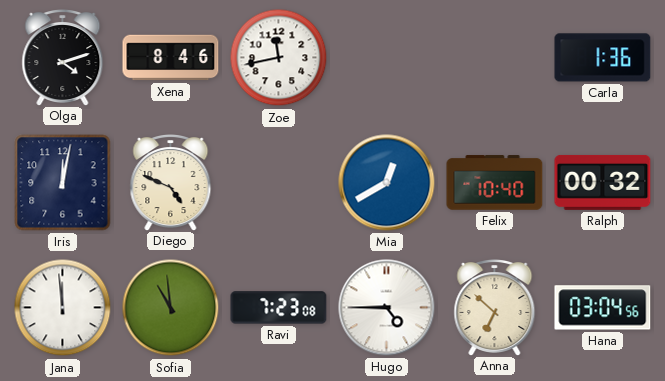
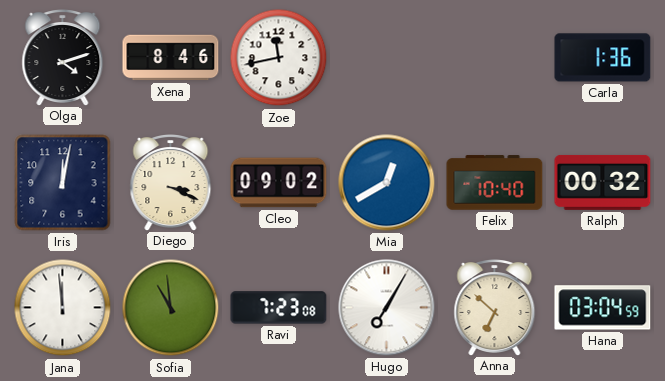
Diego: 4:49 -> 3:19
Cleo: none -> 09:02
Hugo: 4:45 -> 7:05
Hana: 03:04:56 -> 03:04:59
